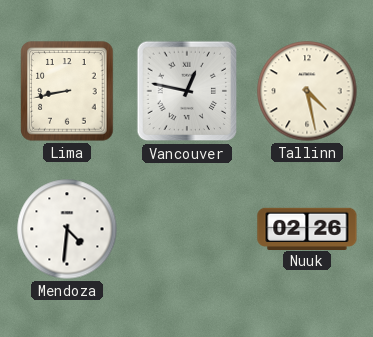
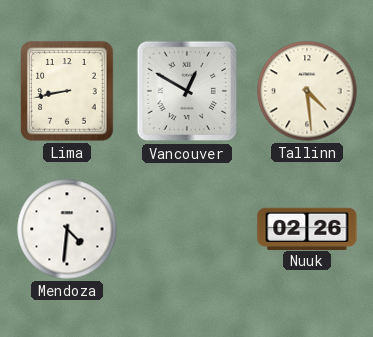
Vancouver: 12:47 -> 12:50
Tallinn: 4:28 -> 4:29
